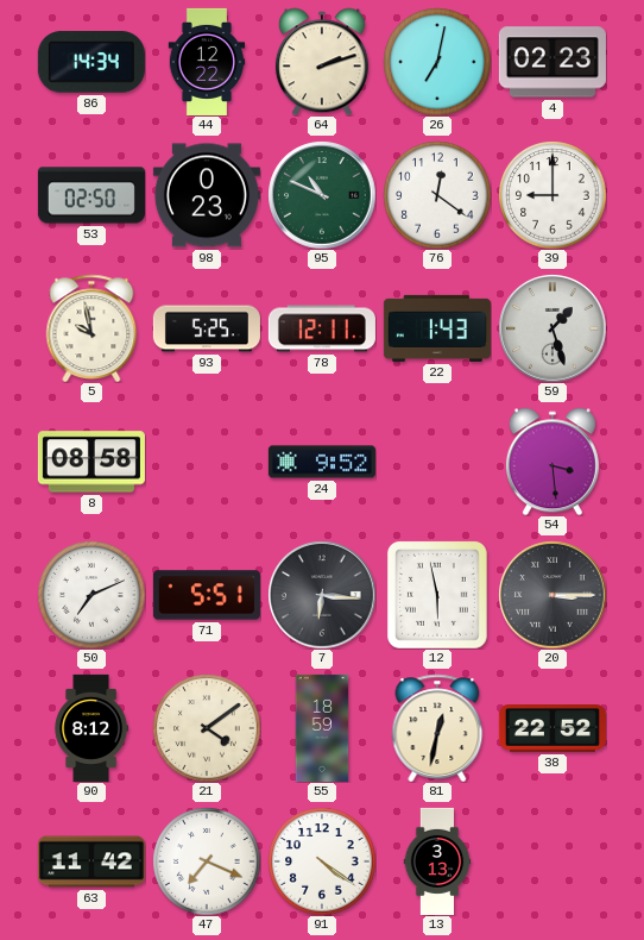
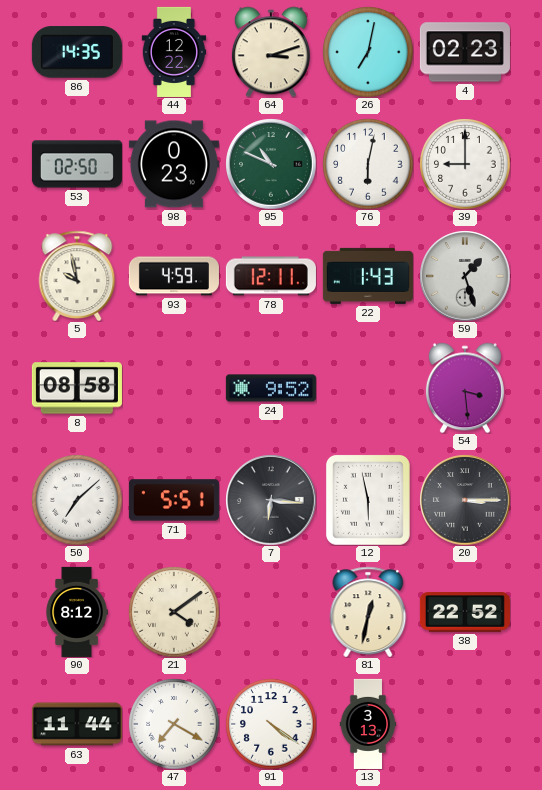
86: 14:34 -> 14:35
64: 2:12 -> 3:12
76: 12:21 -> 6:02
93: 5:25 -> 4:59
50: 7:11 -> 7:08
55: 18:59 -> none
63: 11:42 -> 11:44
47: 7:19 -> 7:20
